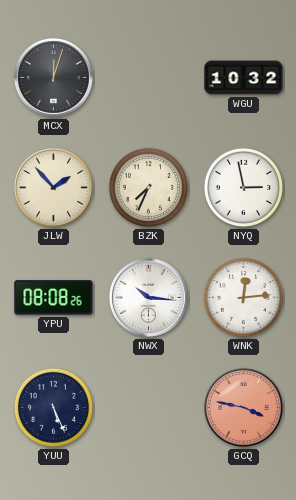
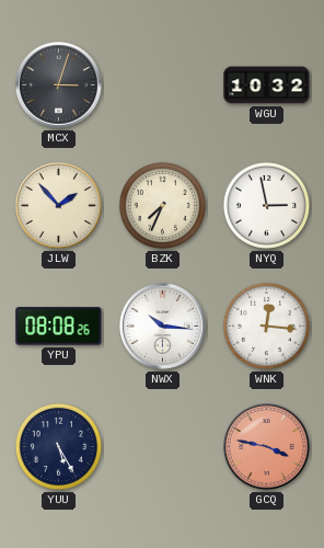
MCX: 12:03 -> 3:03
WNK: 12:14 -> 12:16
YUU: 5:26 -> 5:25
